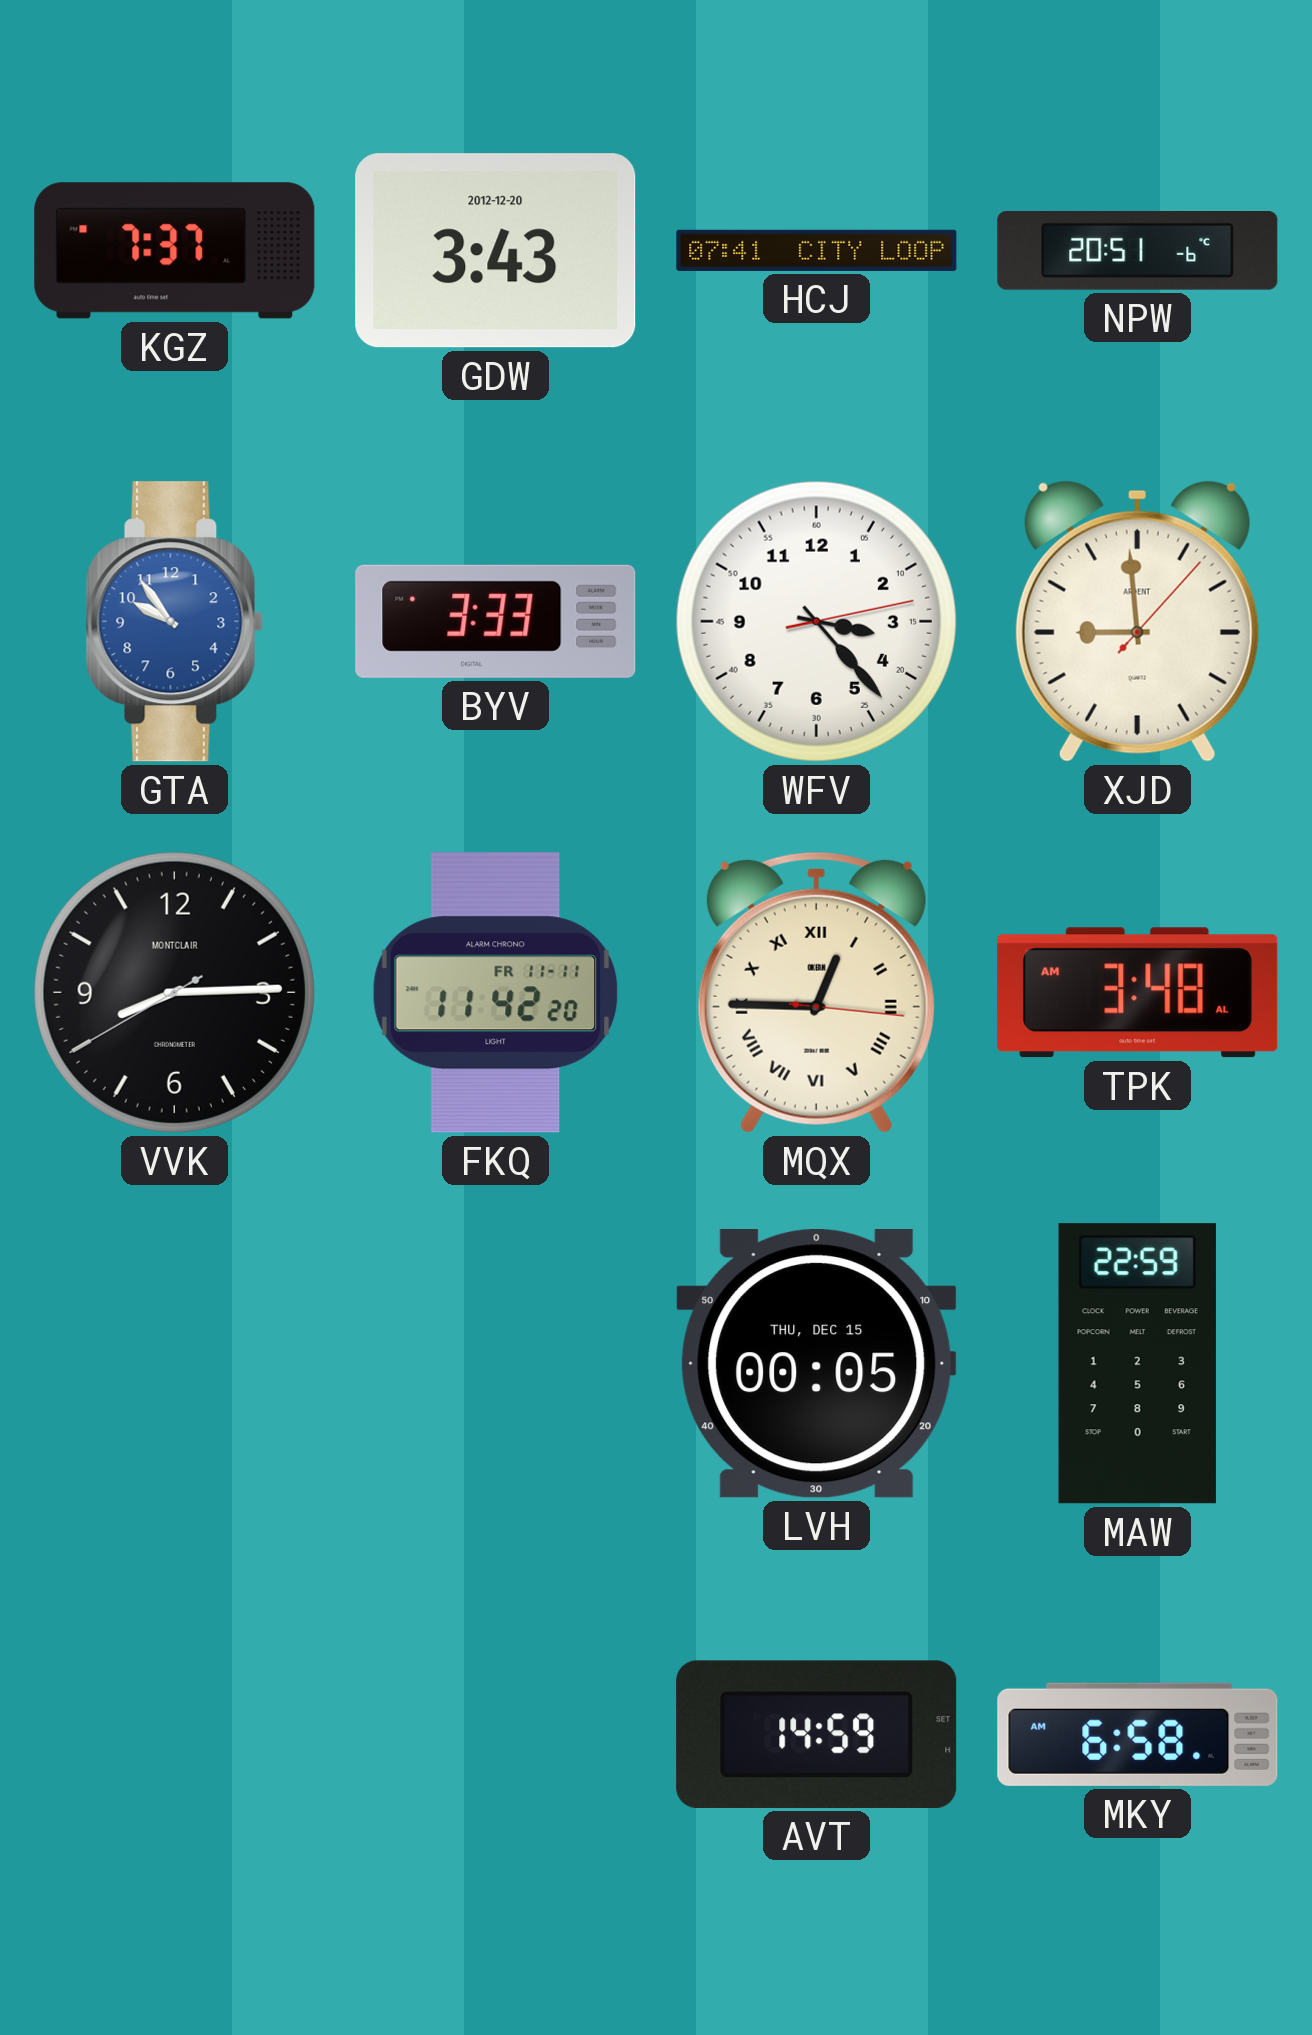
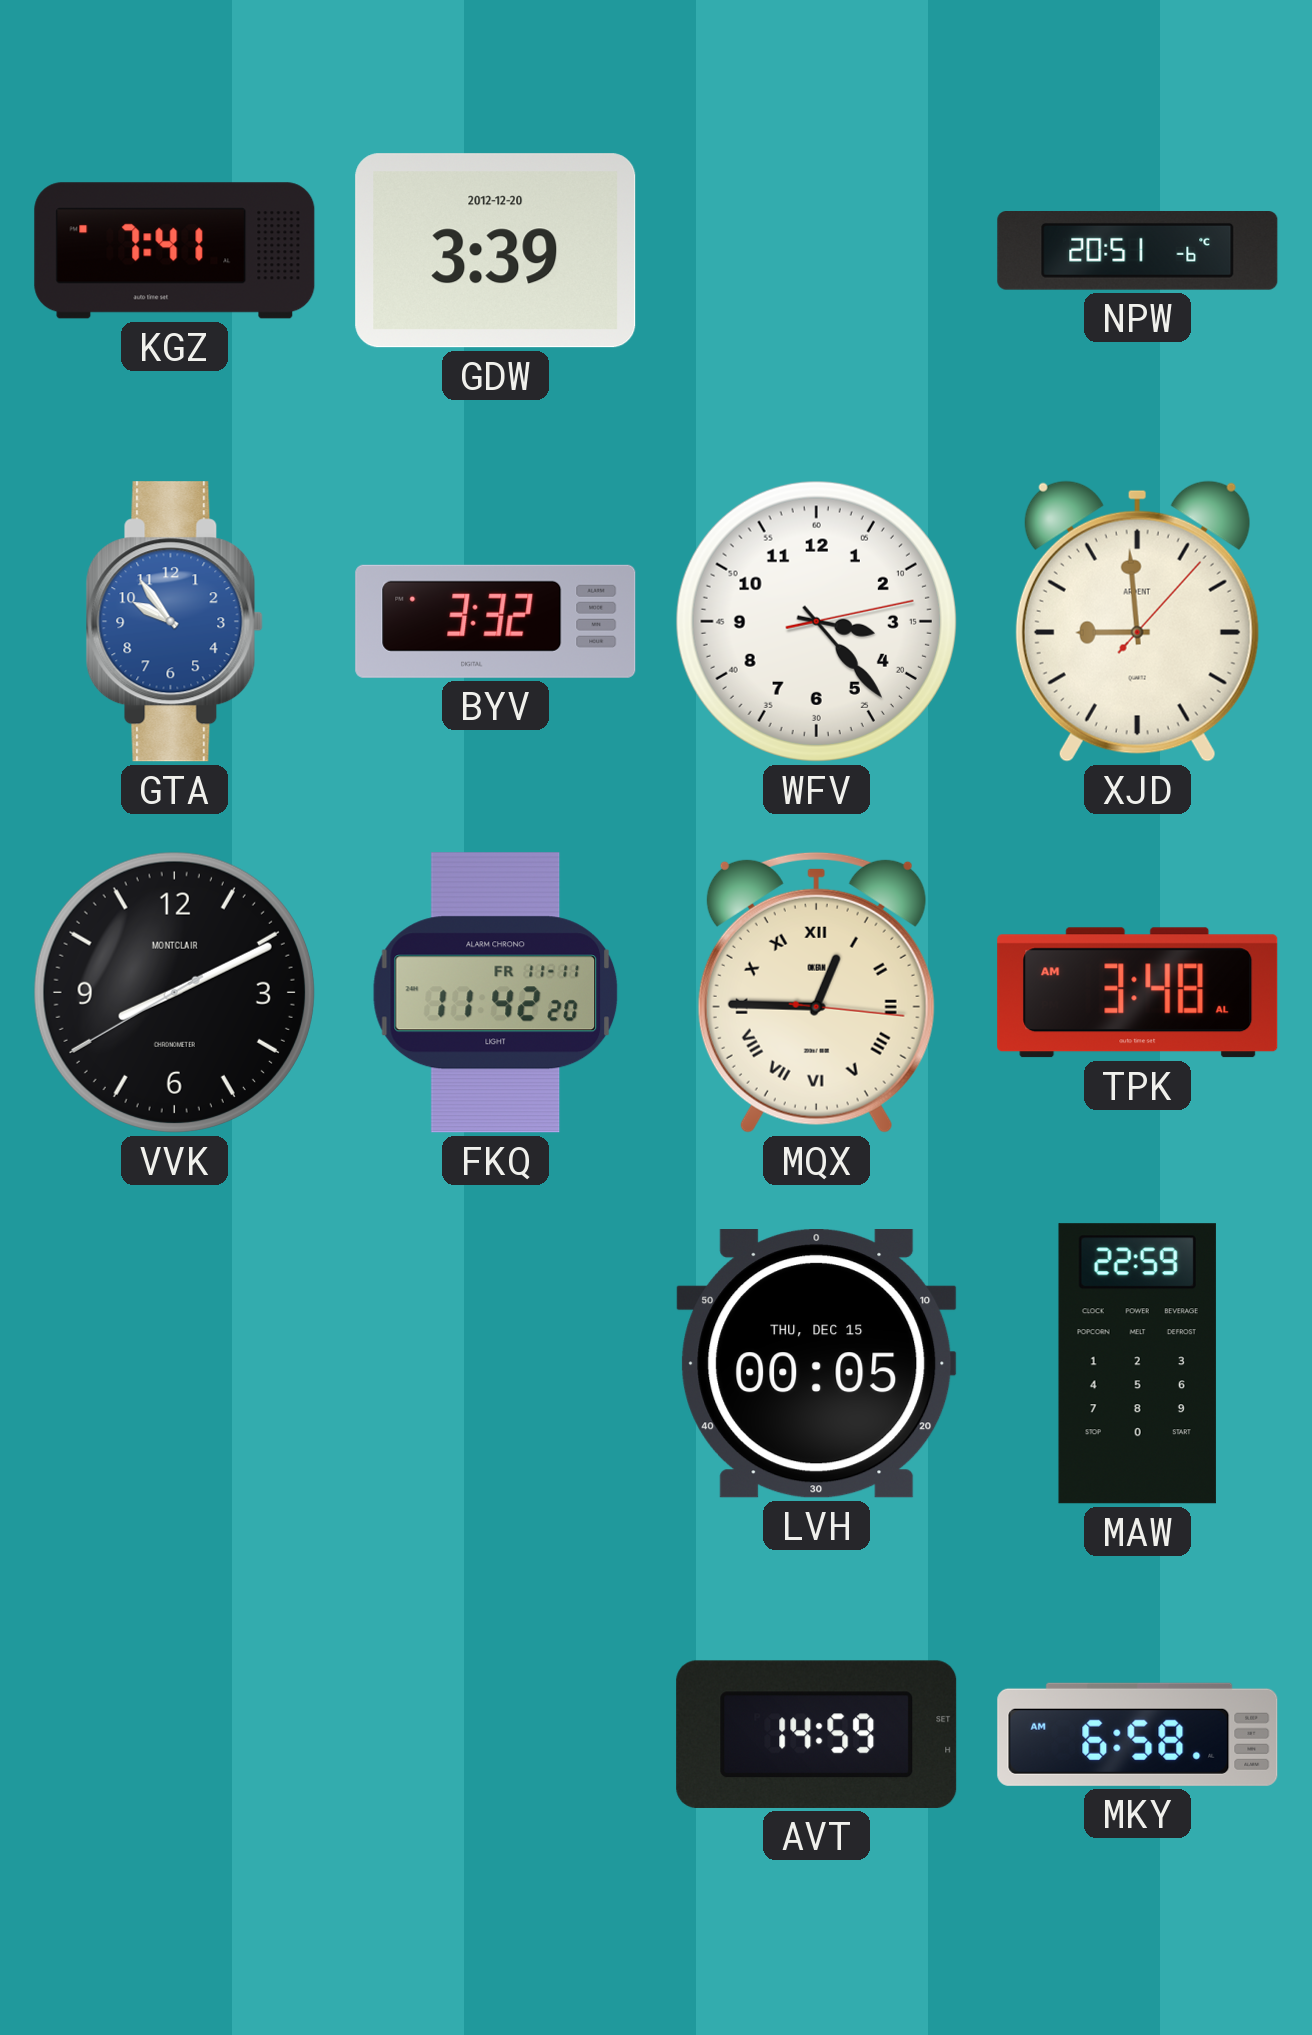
KGZ: 7:37 -> 7:41
GDW: 3:43 -> 3:39
HCJ: 07:41 -> none
BYV: 3:33 -> 3:32
VVK: 8:14 -> 8:10
